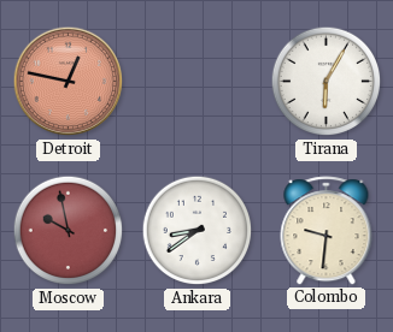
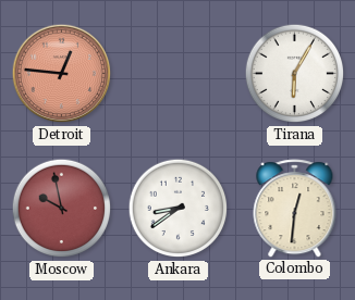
Detroit: 12:47 -> 12:46
Colombo: 9:31 -> 12:31
